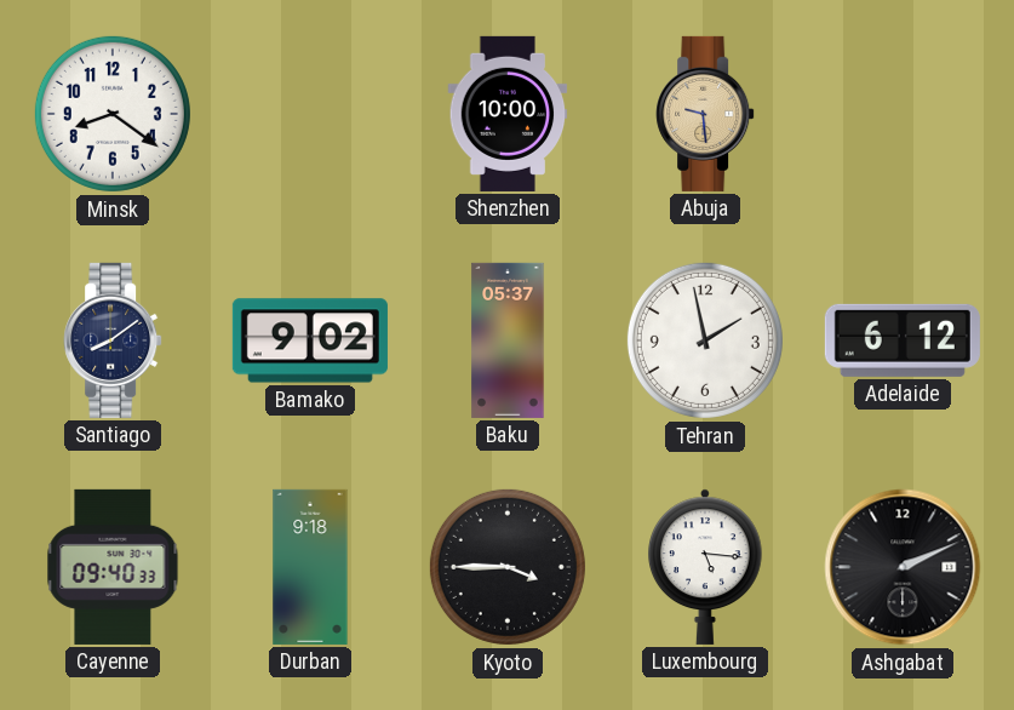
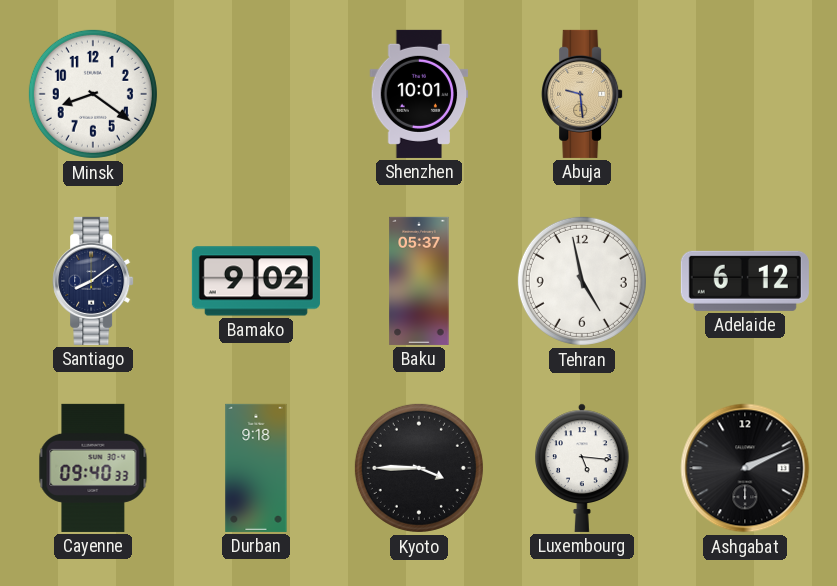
Shenzhen: 10:00 -> 10:01
Tehran: 1:58 -> 4:58
